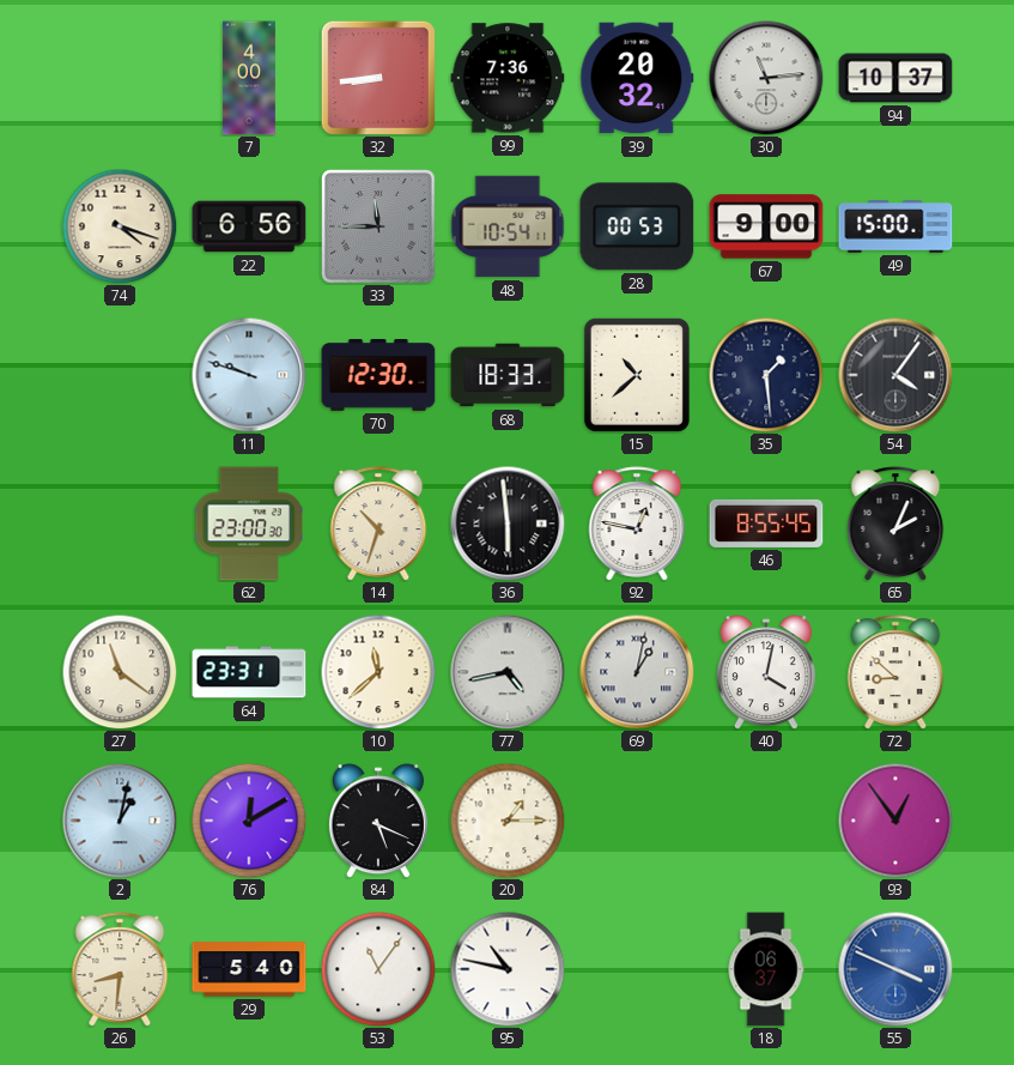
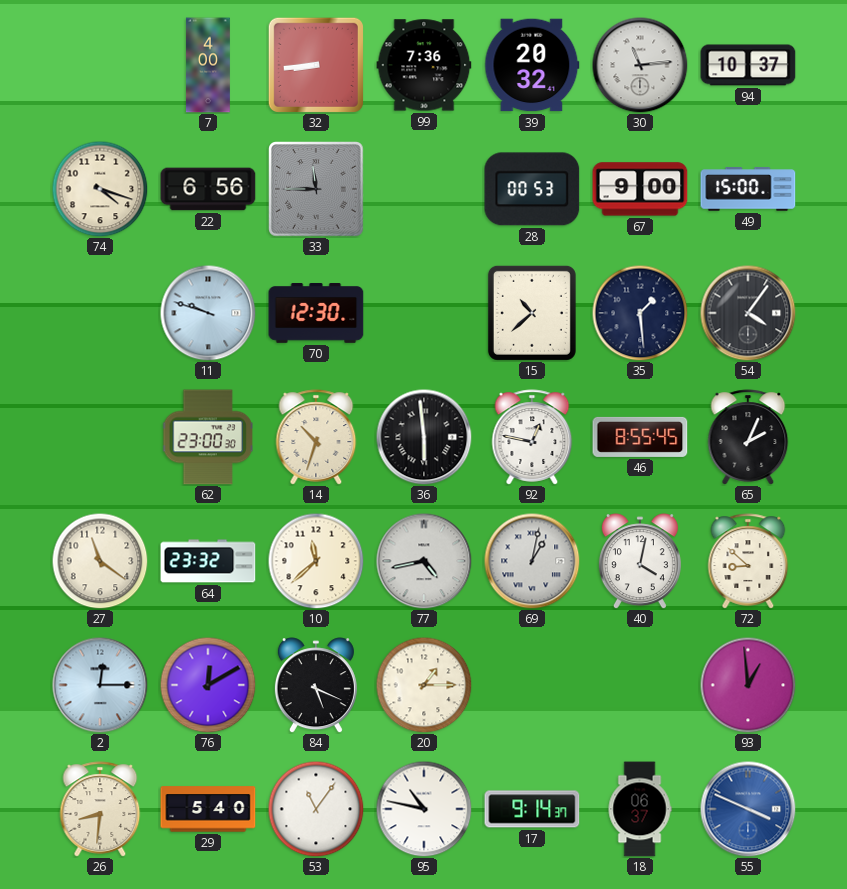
48: 10:54 -> none
68: 18:33 -> none
64: 23:31 -> 23:32
2: 1:02 -> 12:15
93: 12:54 -> 12:59
17: none -> 9:14
